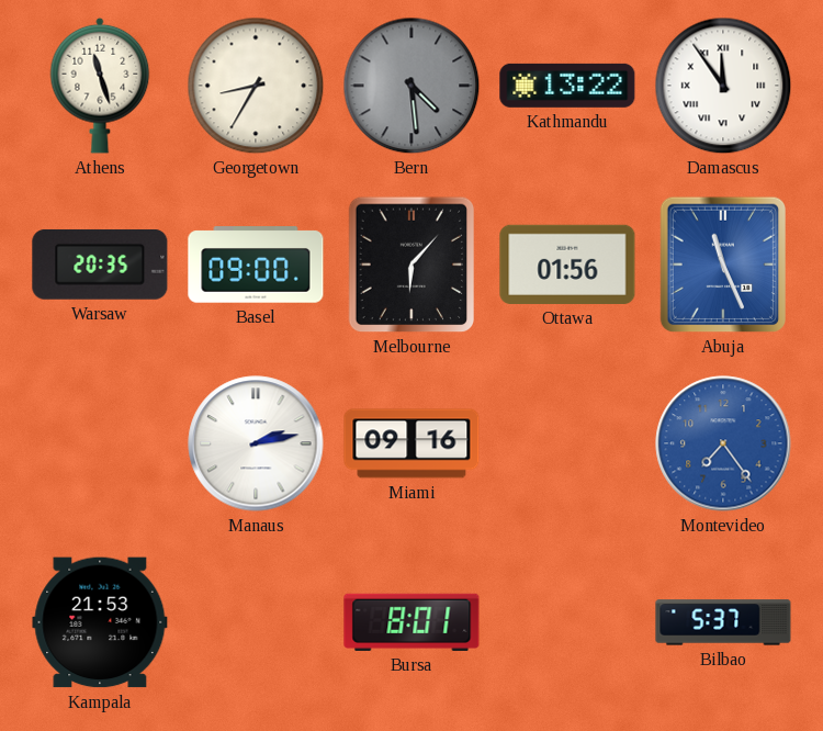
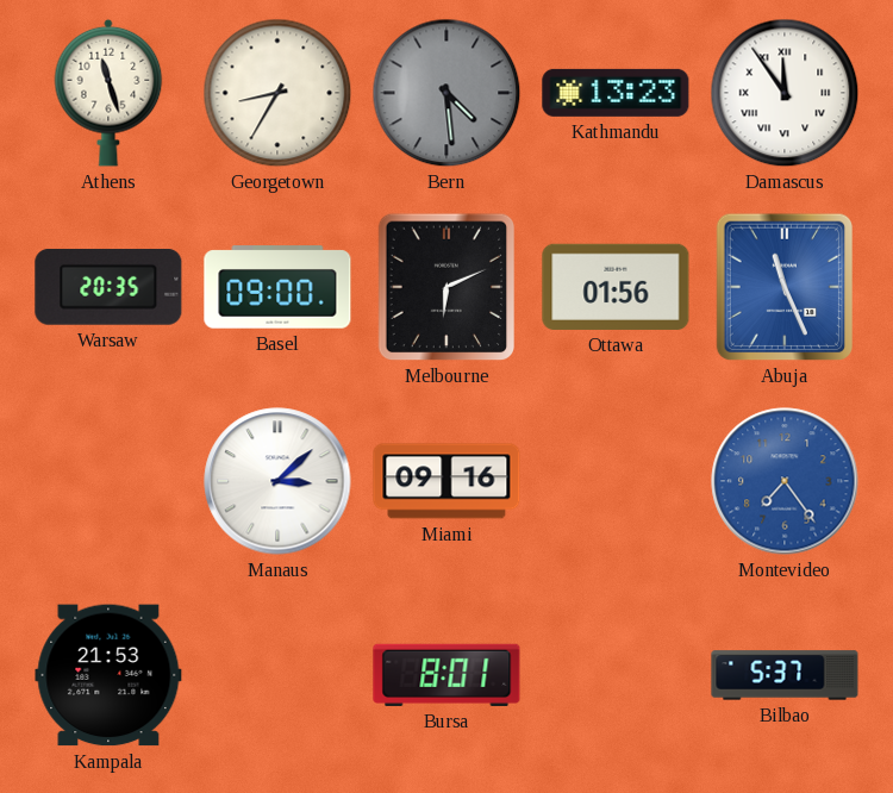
Kathmandu: 13:22 -> 13:23
Melbourne: 6:07 -> 6:11
Manaus: 2:13 -> 3:08
